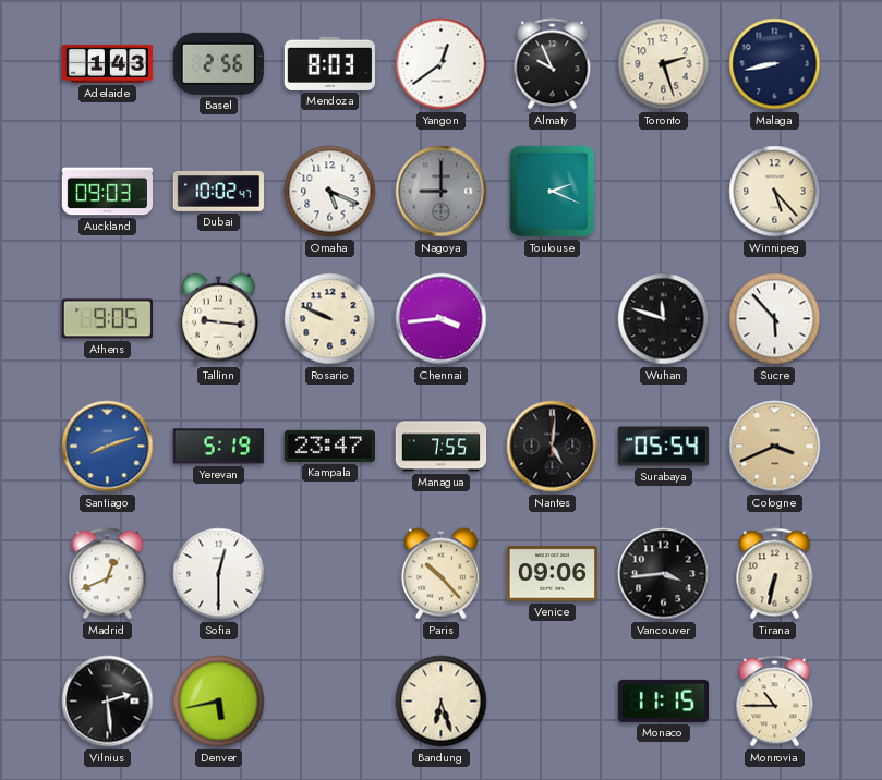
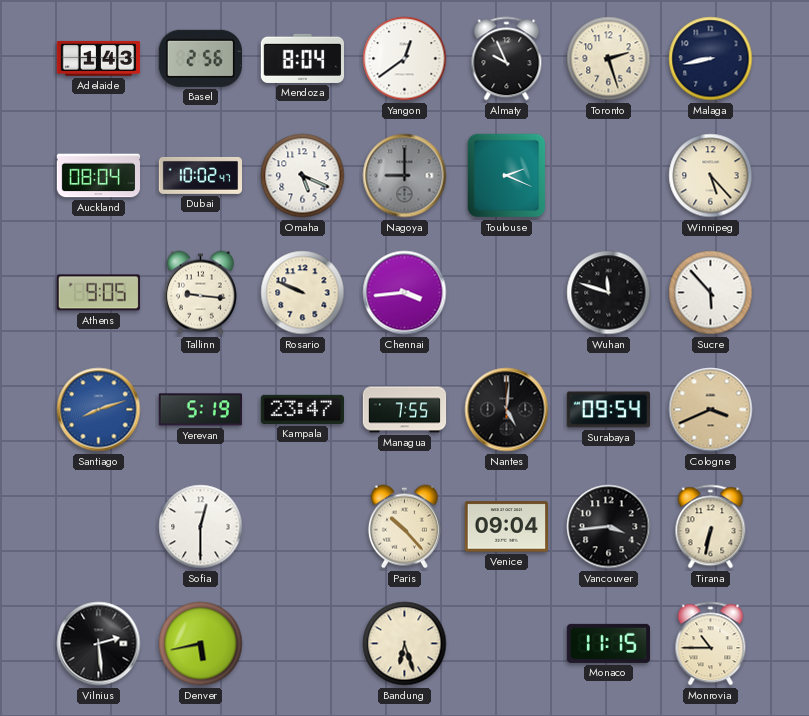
Mendoza: 8:03 -> 8:04
Auckland: 09:03 -> 08:04
Surabaya: 05:54 -> 09:54
Madrid: 12:41 -> none
Venice: 09:06 -> 09:04
